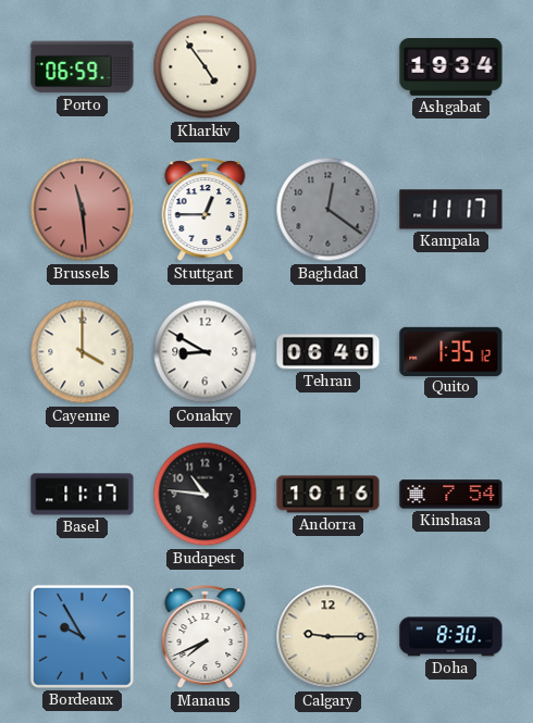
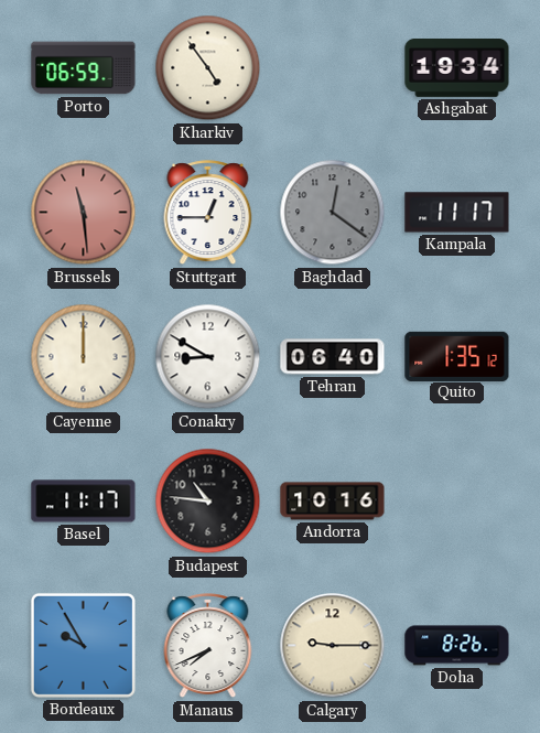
Cayenne: 4:00 -> 12:00
Kinshasa: 7:54 -> none
Doha: 8:30 -> 8:26
